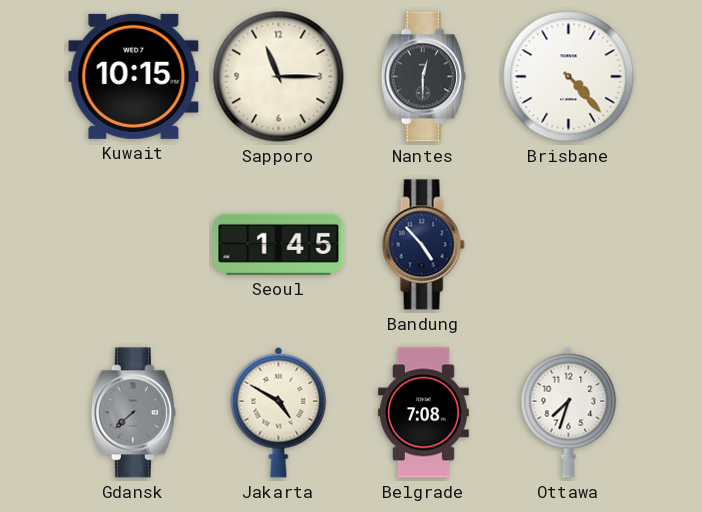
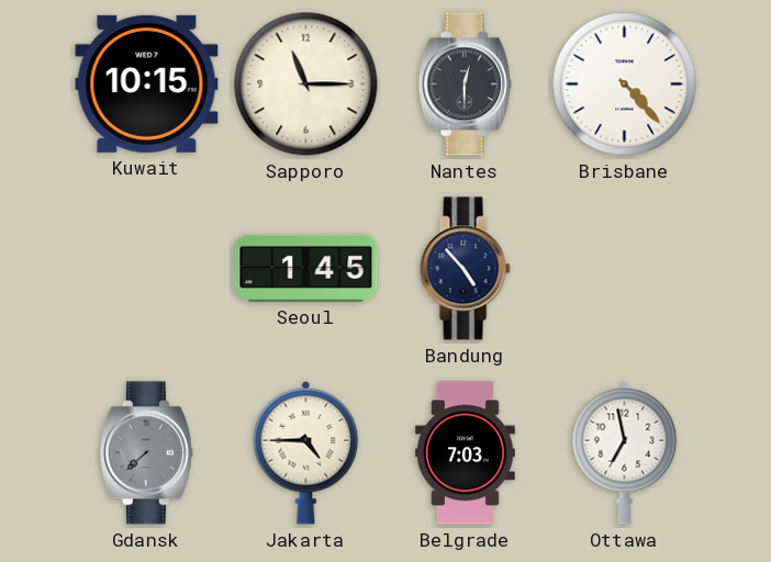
Jakarta: 4:50 -> 4:45
Belgrade: 7:08 -> 7:03
Ottawa: 7:33 -> 6:58
